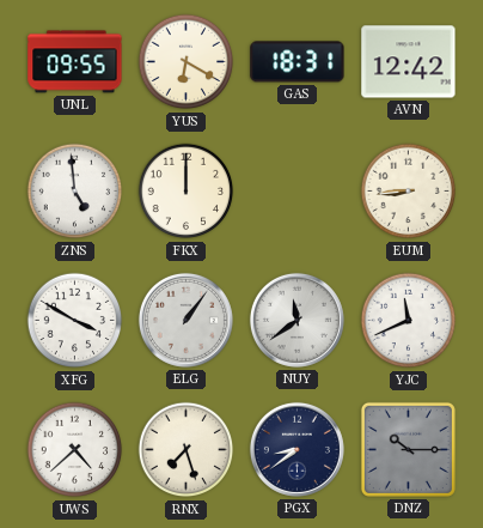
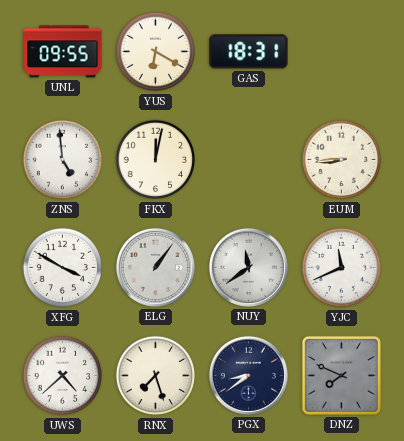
AVN: 12:42 -> none
FKX: 12:00 -> 12:02
DNZ: 10:15 -> 7:49
